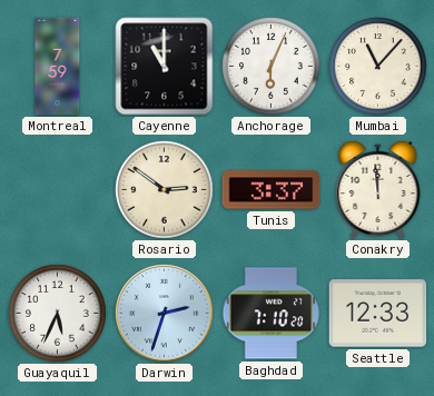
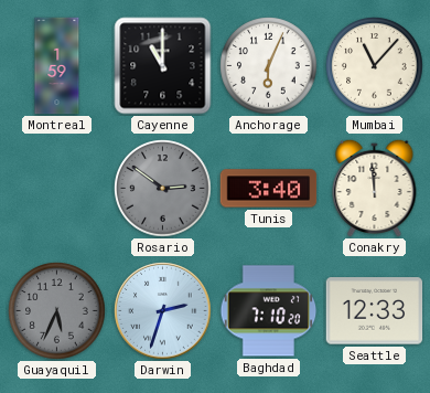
Montreal: 7:59 -> 1:59
Rosario dial: cream -> grey
Tunis: 3:37 -> 3:40
Guayaquil dial: white -> grey
